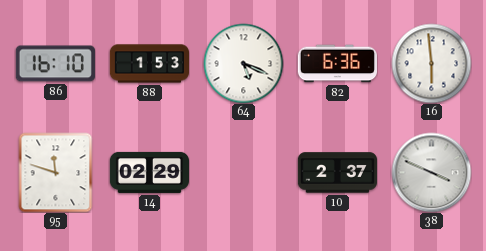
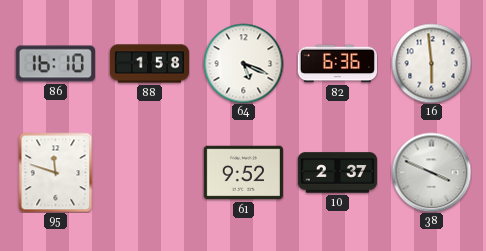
88: 1:53 -> 1:58
14: 02:29 -> none
61: none -> 9:52
